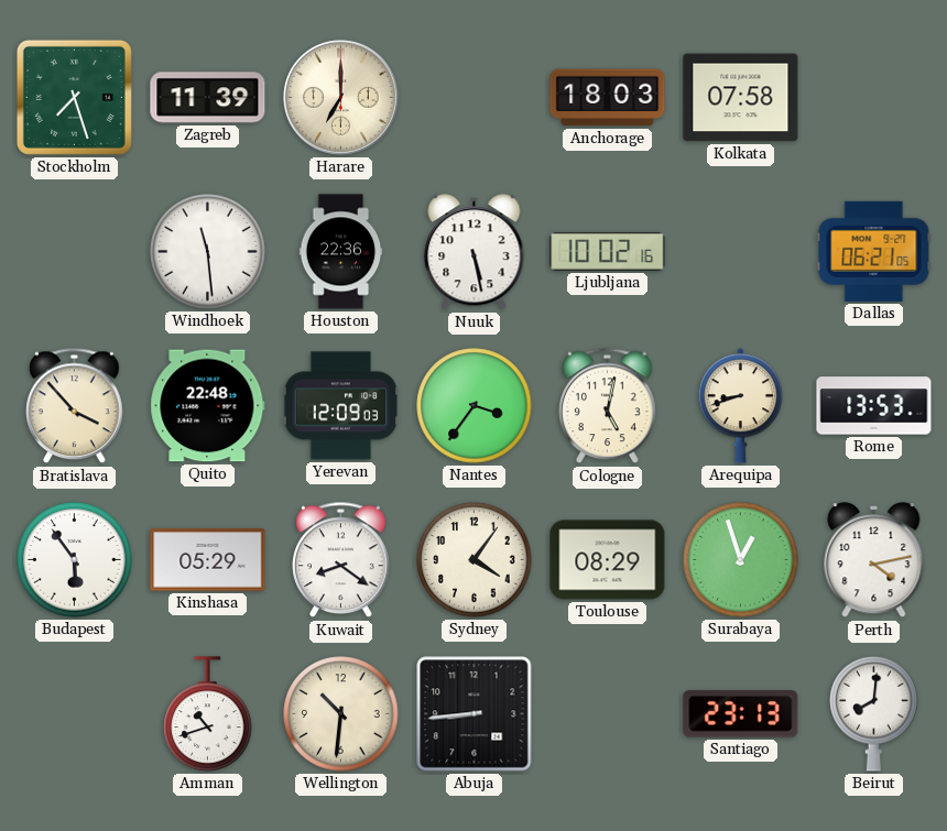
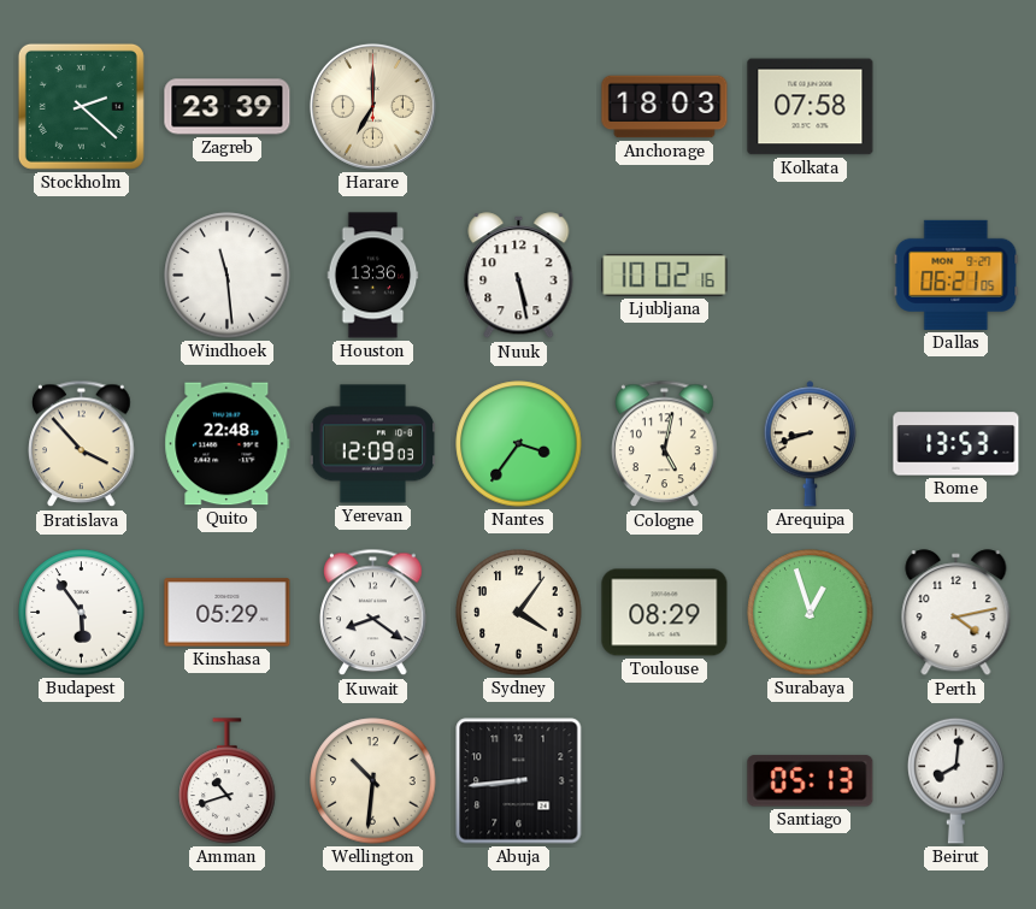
Stockholm: 7:27 -> 2:22
Zagreb: 11:39 -> 23:39
Houston: 22:36 -> 13:36
Santiago: 23:13 -> 05:13
